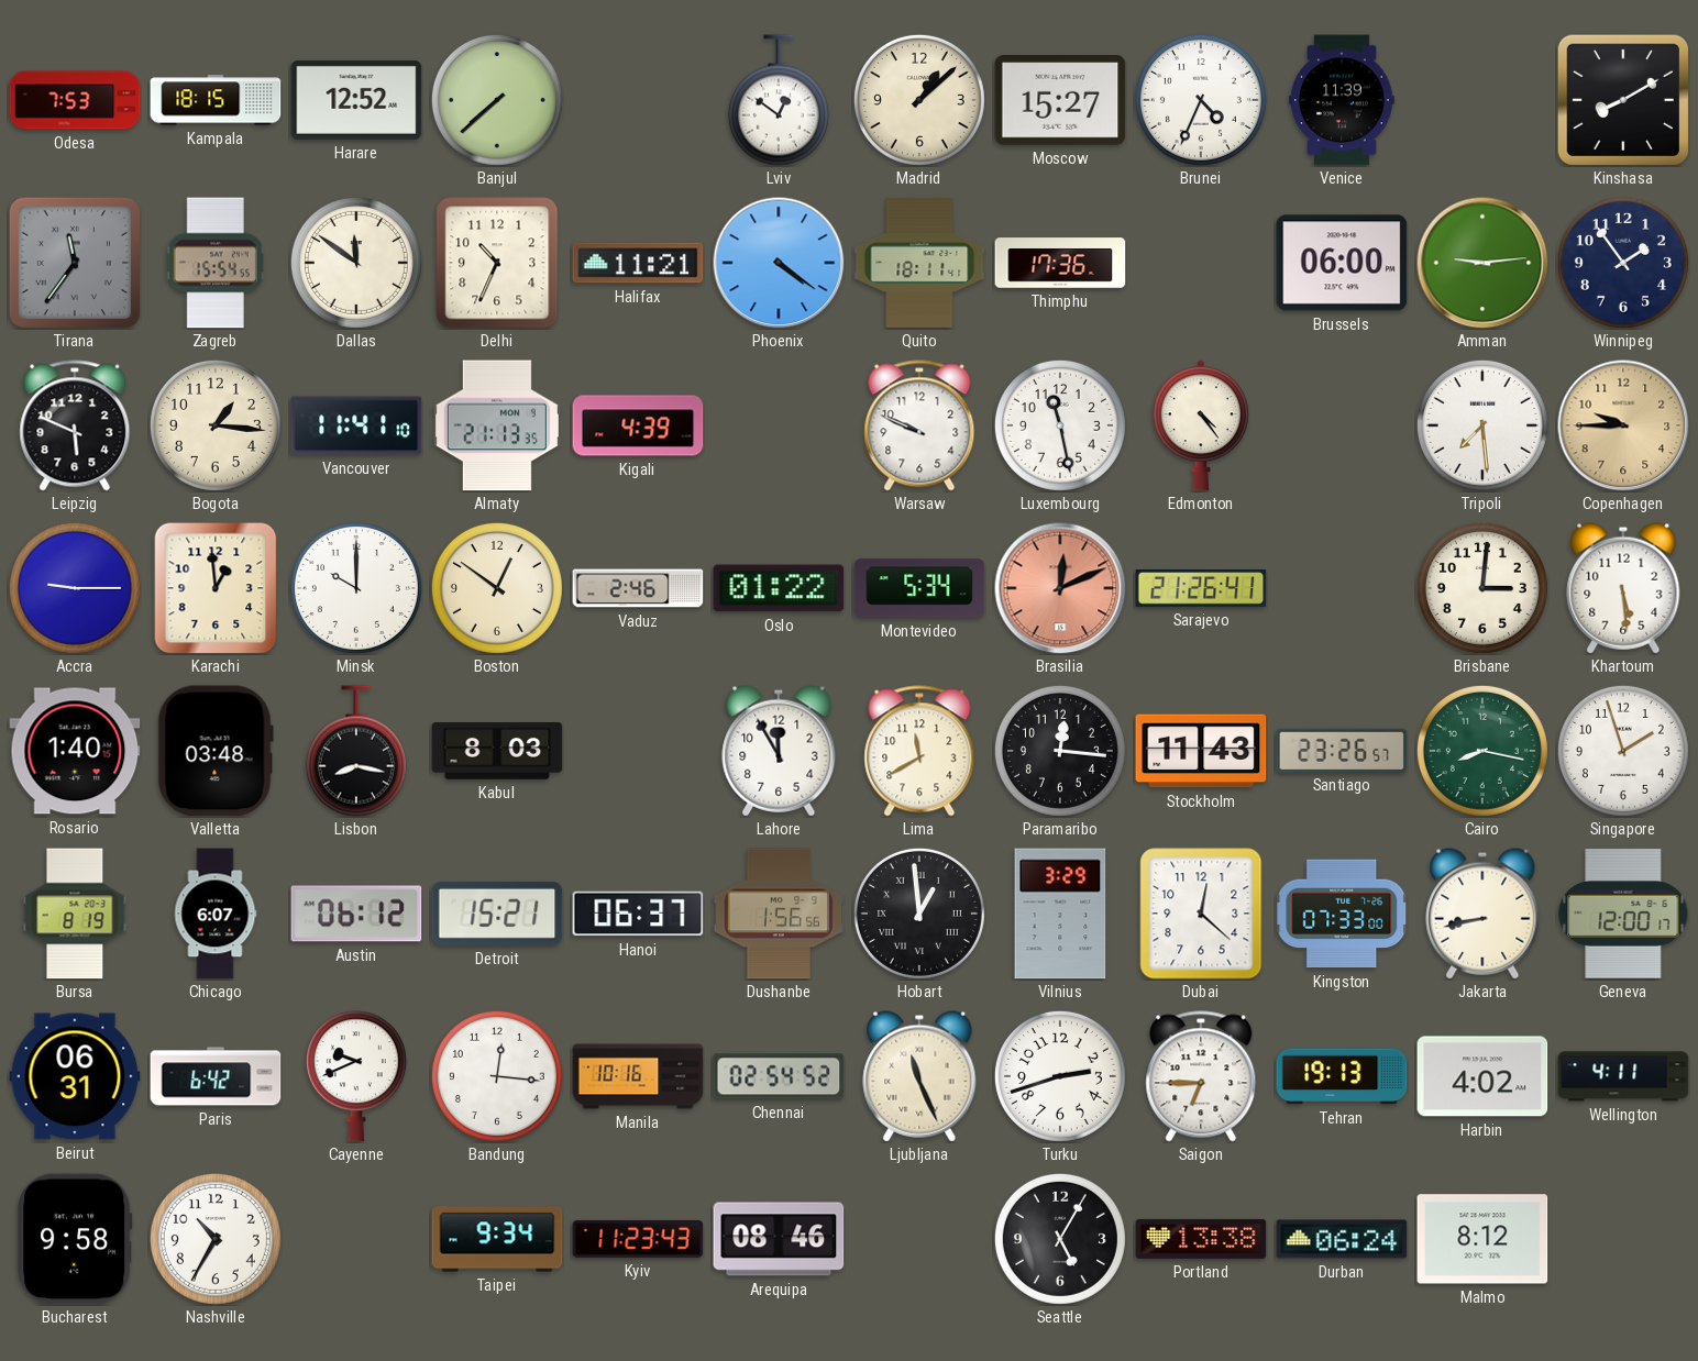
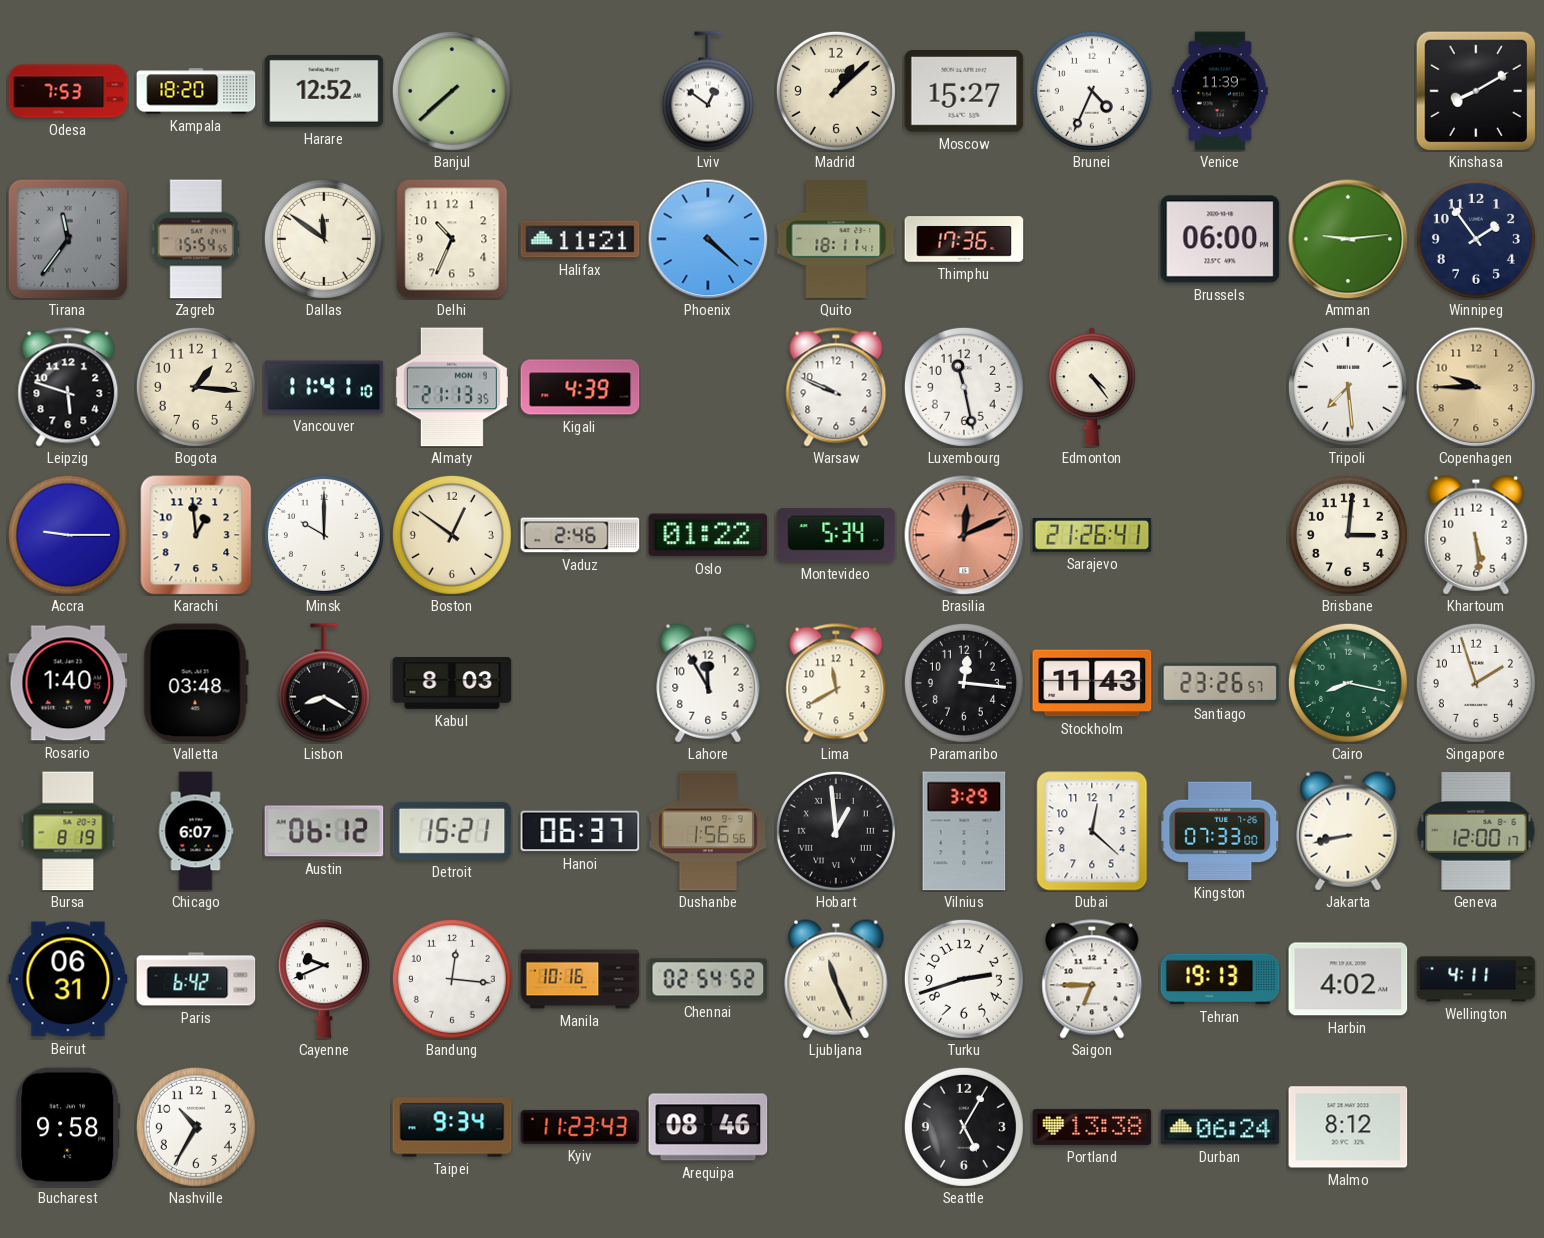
Kampala: 18:15 -> 18:20
Phoenix: 4:21 -> 4:22
Leipzig: 5:49 -> 5:48
Lisbon: 8:17 -> 8:20
